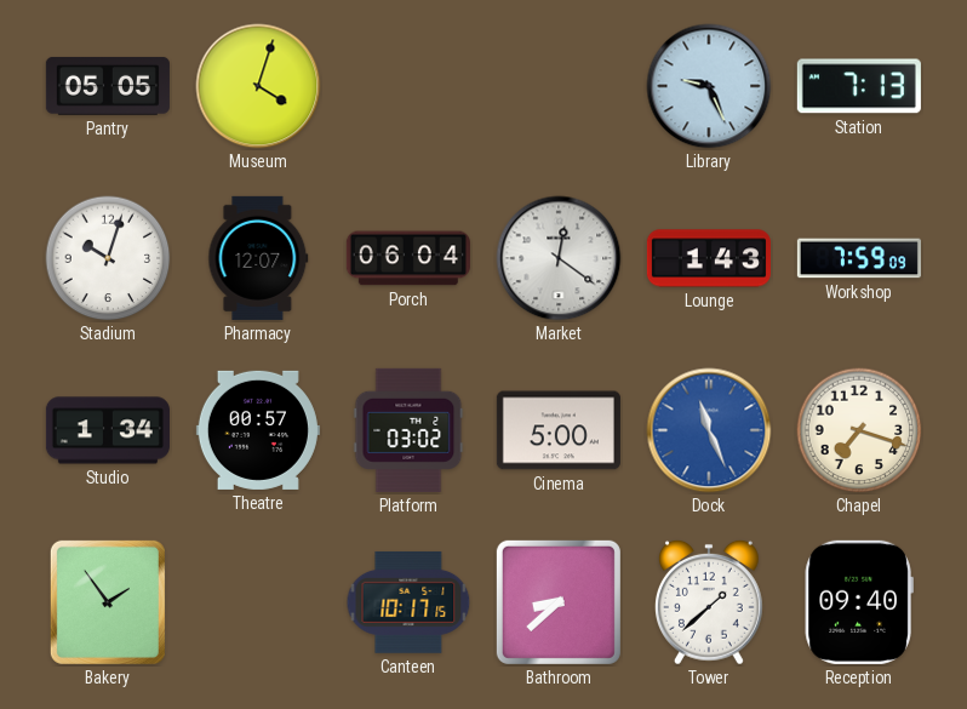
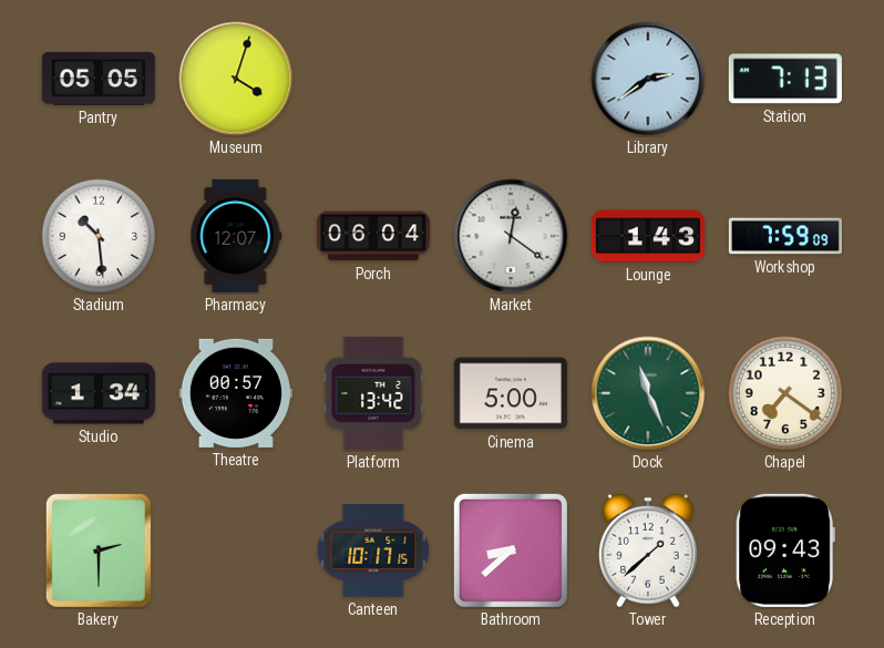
Library: 9:26 -> 2:39
Stadium: 10:03 -> 10:29
Platform: 03:02 -> 13:42
Dock dial: blue -> green
Chapel: 7:18 -> 7:21
Bakery: 1:54 -> 2:30
Reception: 09:40 -> 09:43
